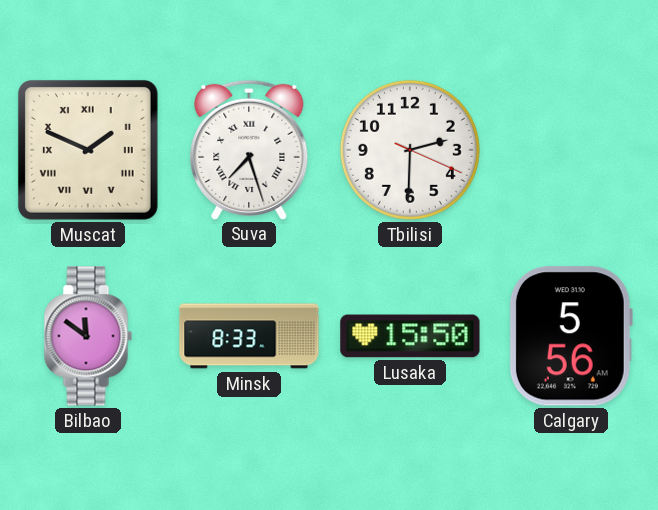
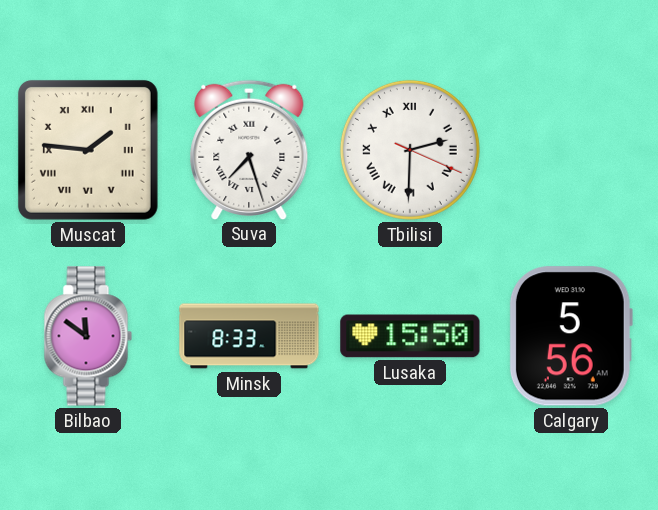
Muscat: 1:49 -> 1:46
Tbilisi numerals: Arabic -> Roman
